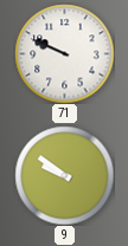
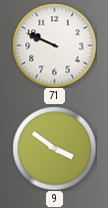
9: 9:51 -> 3:51
